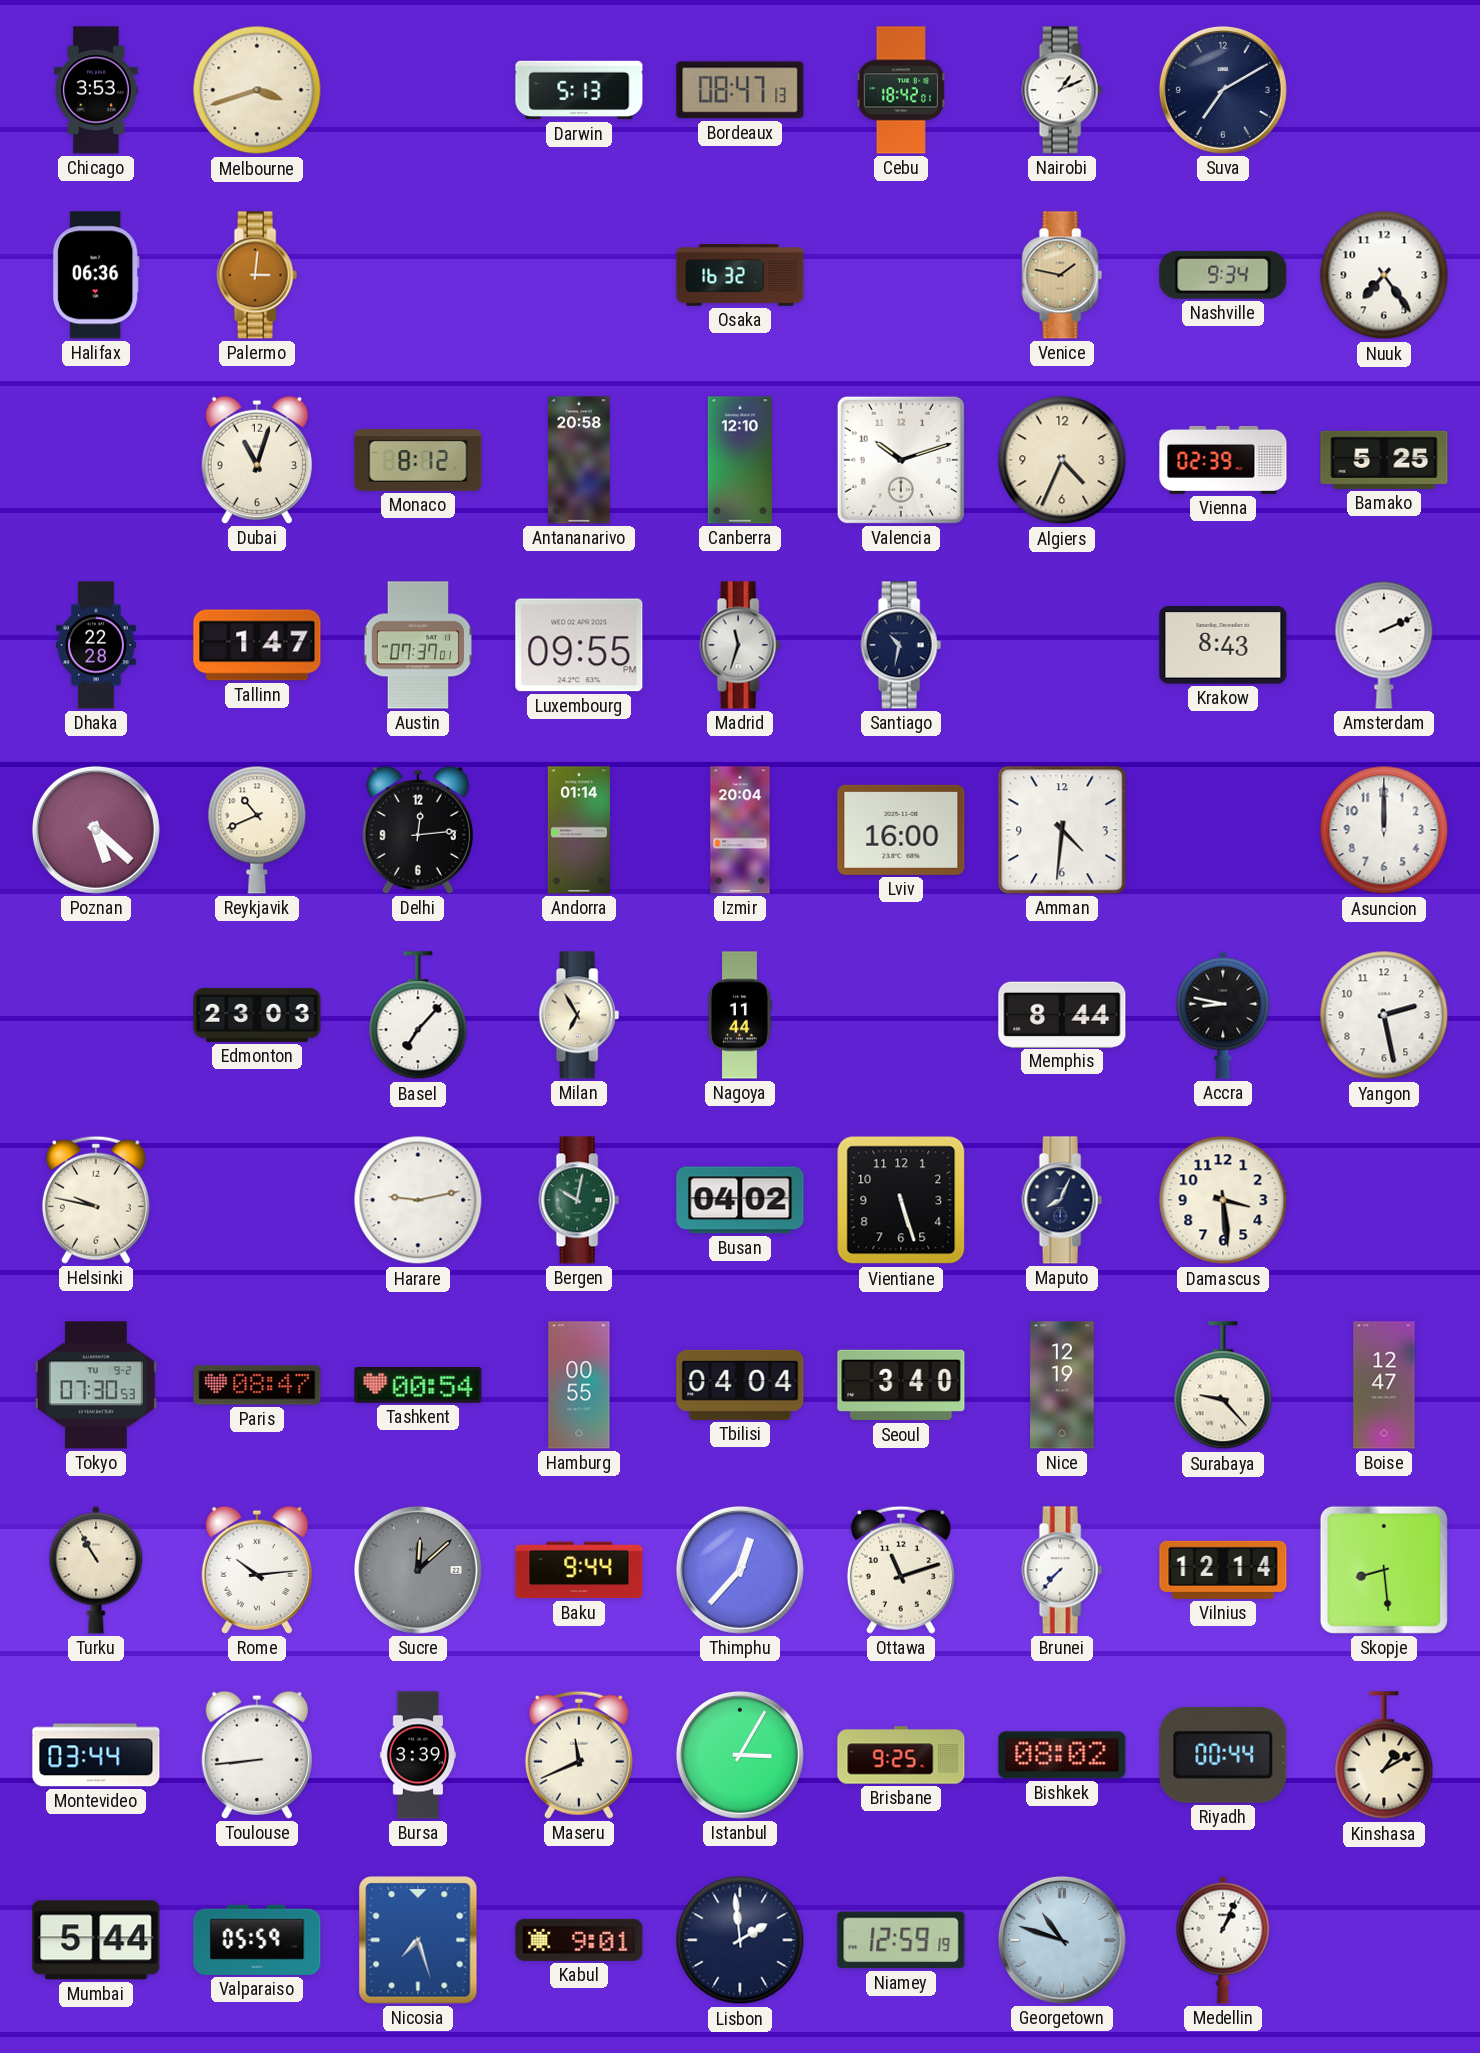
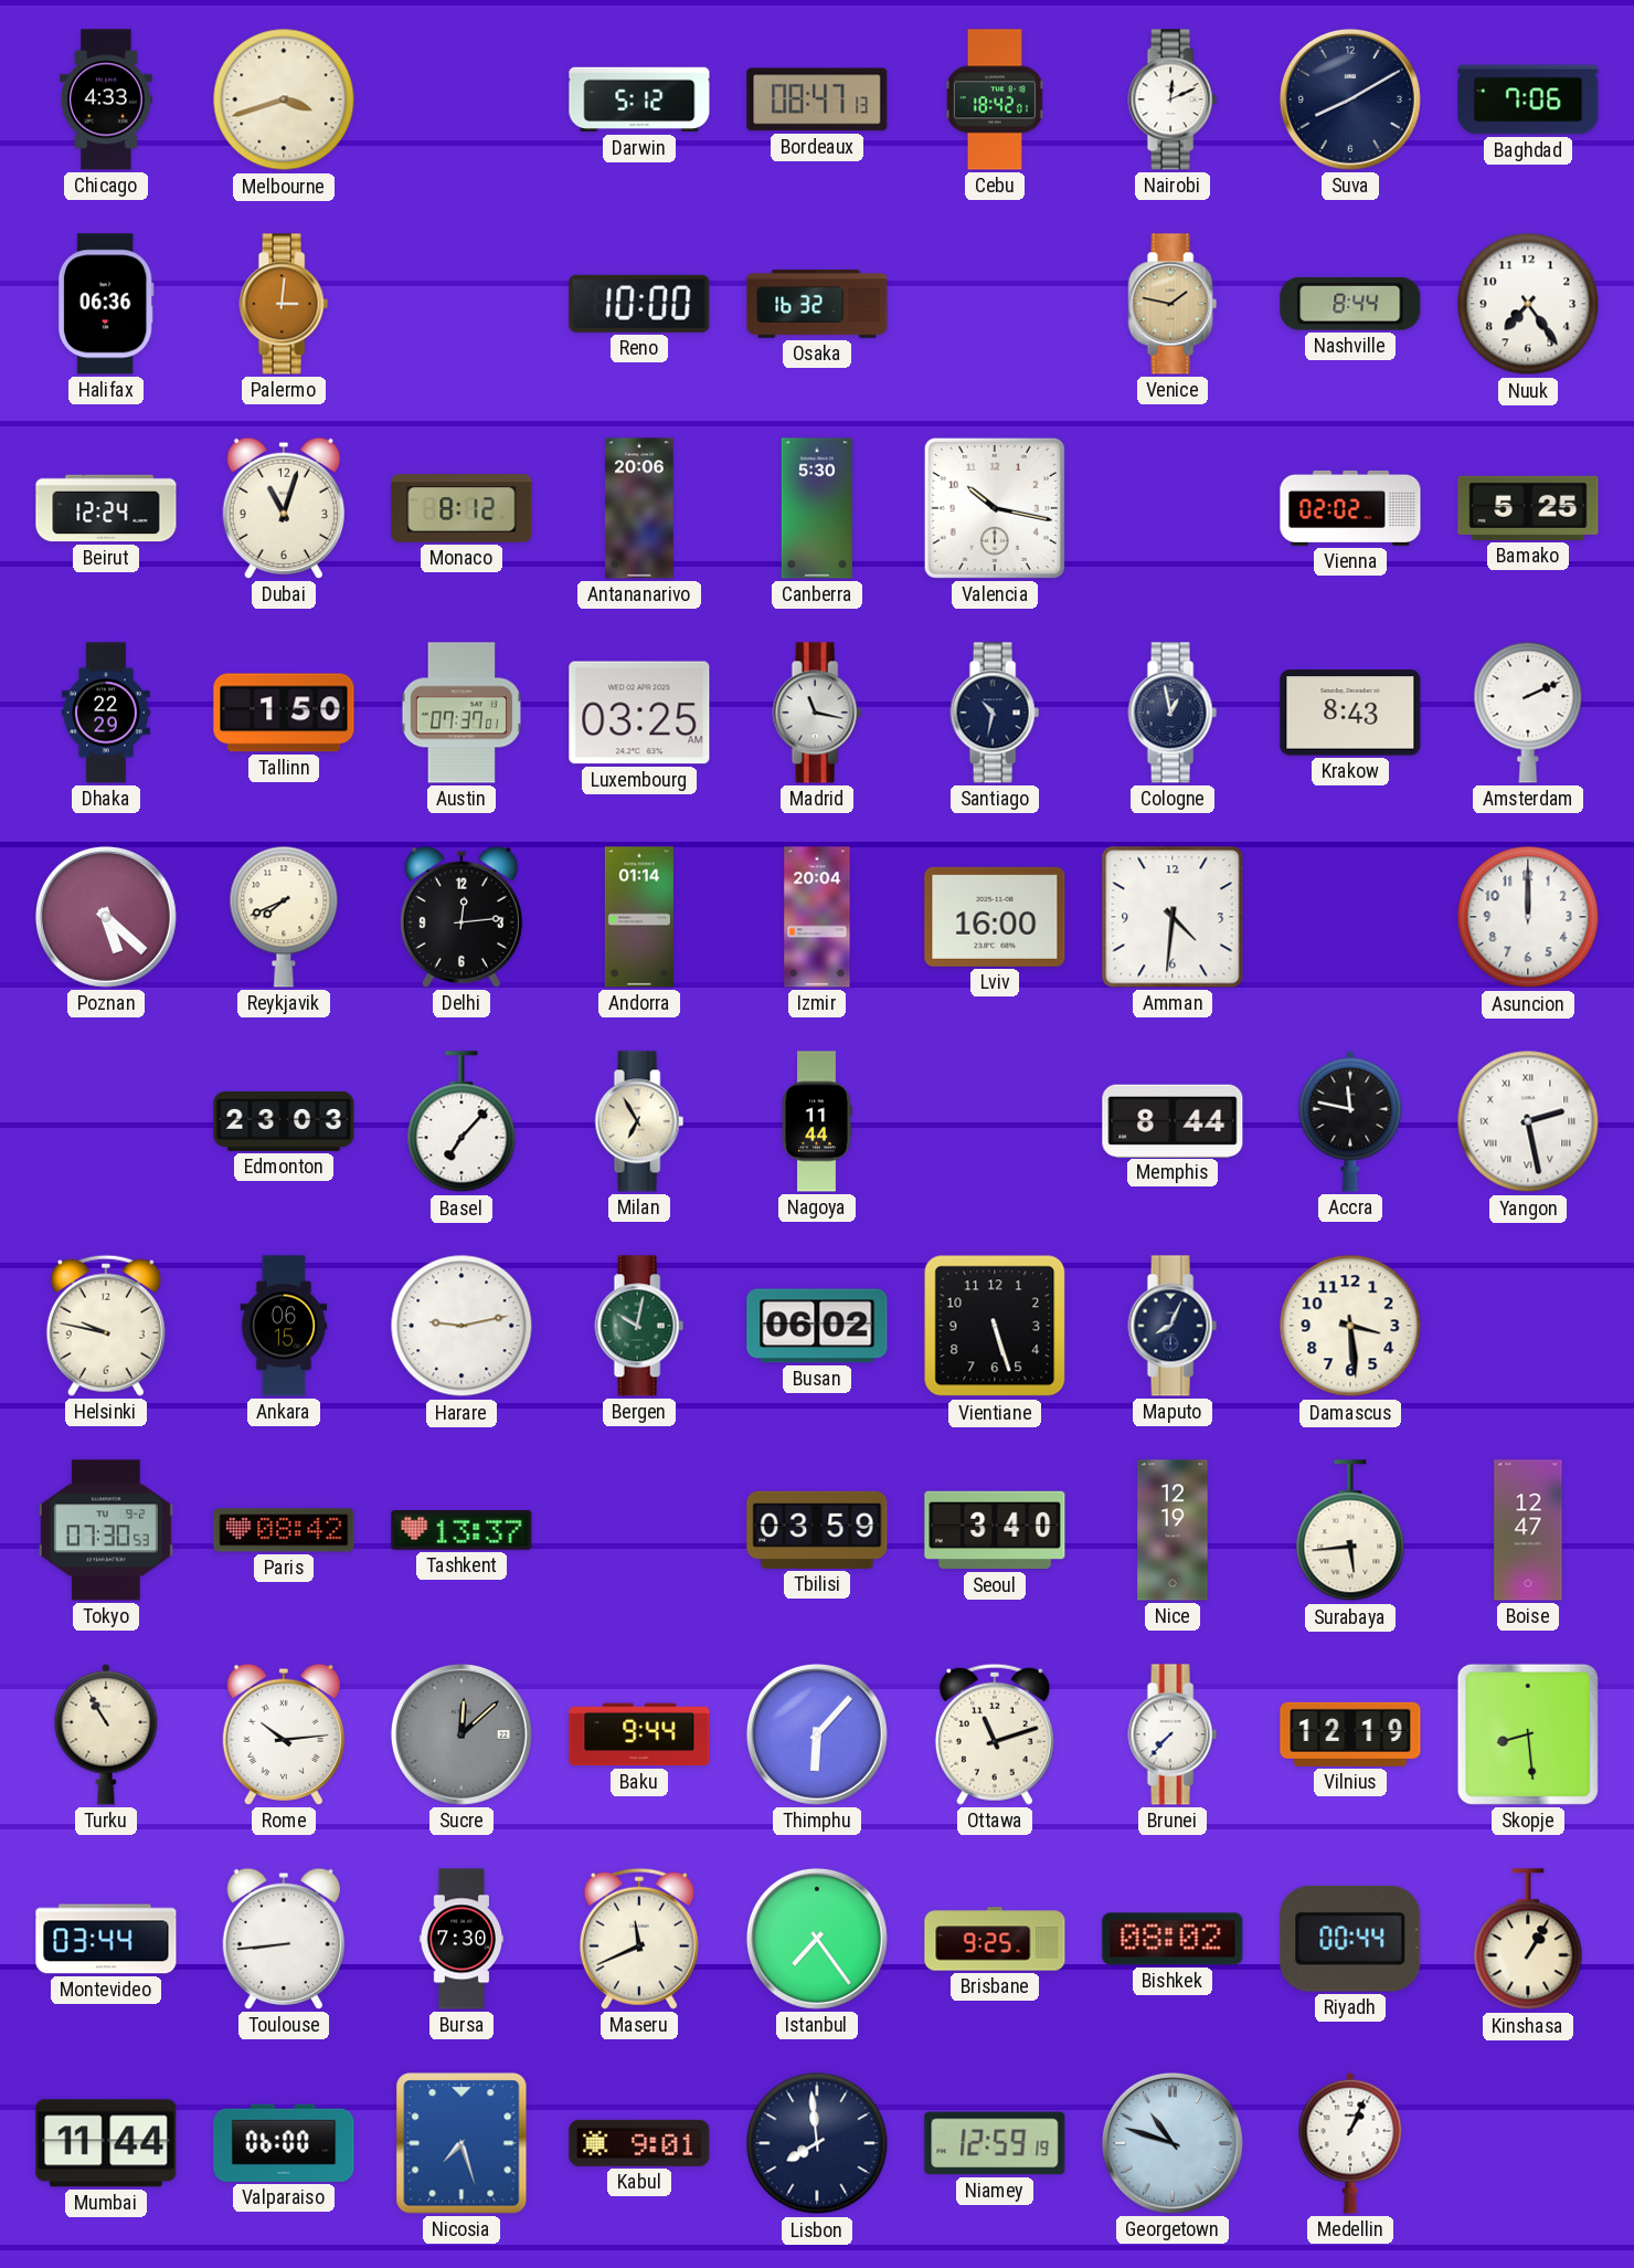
Chicago: 3:53 -> 4:33
Darwin: 5:13 -> 5:12
Nairobi: 1:11 -> 12:11
Suva: 7:10 -> 8:10
Baghdad: none -> 7:06
Reno: none -> 10:00
Nashville: 9:34 -> 8:44
Beirut: none -> 12:24
Antananarivo: 20:58 -> 20:06
Canberra: 12:10 -> 5:30
Valencia: 10:12 -> 10:17
Algiers: 4:34 -> none
Vienna: 02:39 -> 02:02
Dhaka: 22:28 -> 22:29
Tallinn: 1:47 -> 1:50
Luxembourg: 09:55 -> 03:25
Madrid: 11:33 -> 11:17
Cologne: none -> 12:58
Reykjavik: 10:41 -> 7:41
Accra: 8:47 -> 11:47
Yangon numerals: Arabic -> Roman
Ankara: none -> 06:15
Busan: 04:02 -> 06:02
Paris: 08:47 -> 08:42
Tashkent: 00:54 -> 13:37
Hamburg: 00:55 -> none
Tbilisi: 04:04 -> 03:59
Surabaya: 9:23 -> 5:44
Thimphu: 12:37 -> 6:07
Vilnius: 12:14 -> 12:19
Bursa: 3:39 -> 7:30
Istanbul: 3:05 -> 7:24
Kinshasa: 1:10 -> 1:05
Mumbai: 5:44 -> 11:44
Valparaiso: 05:59 -> 06:00
Lisbon: 1:59 -> 7:59
